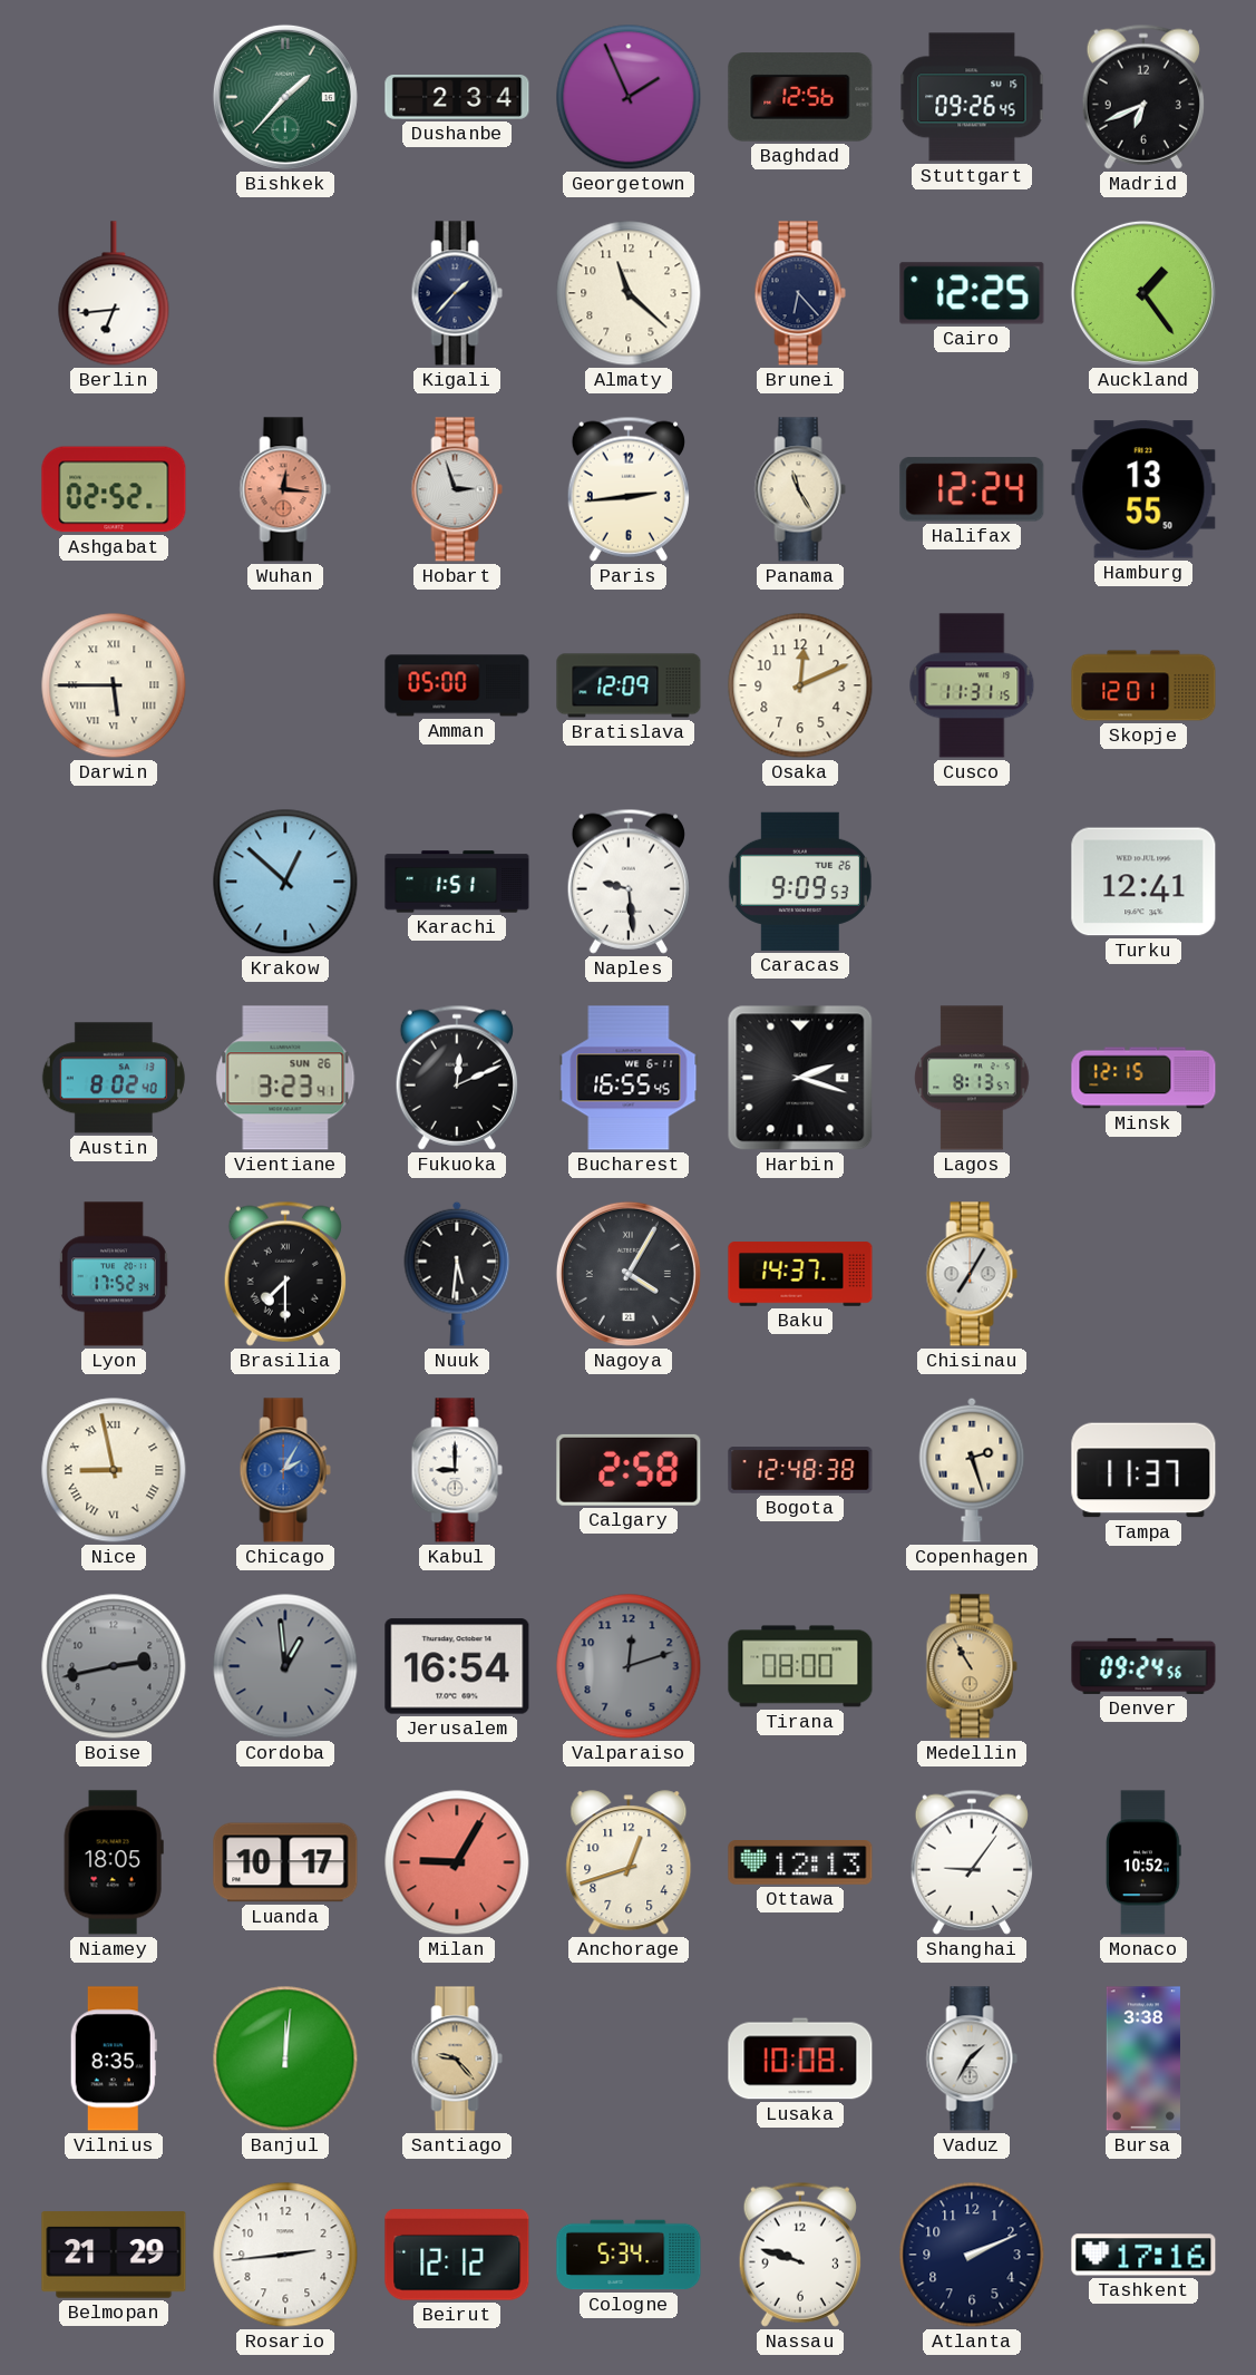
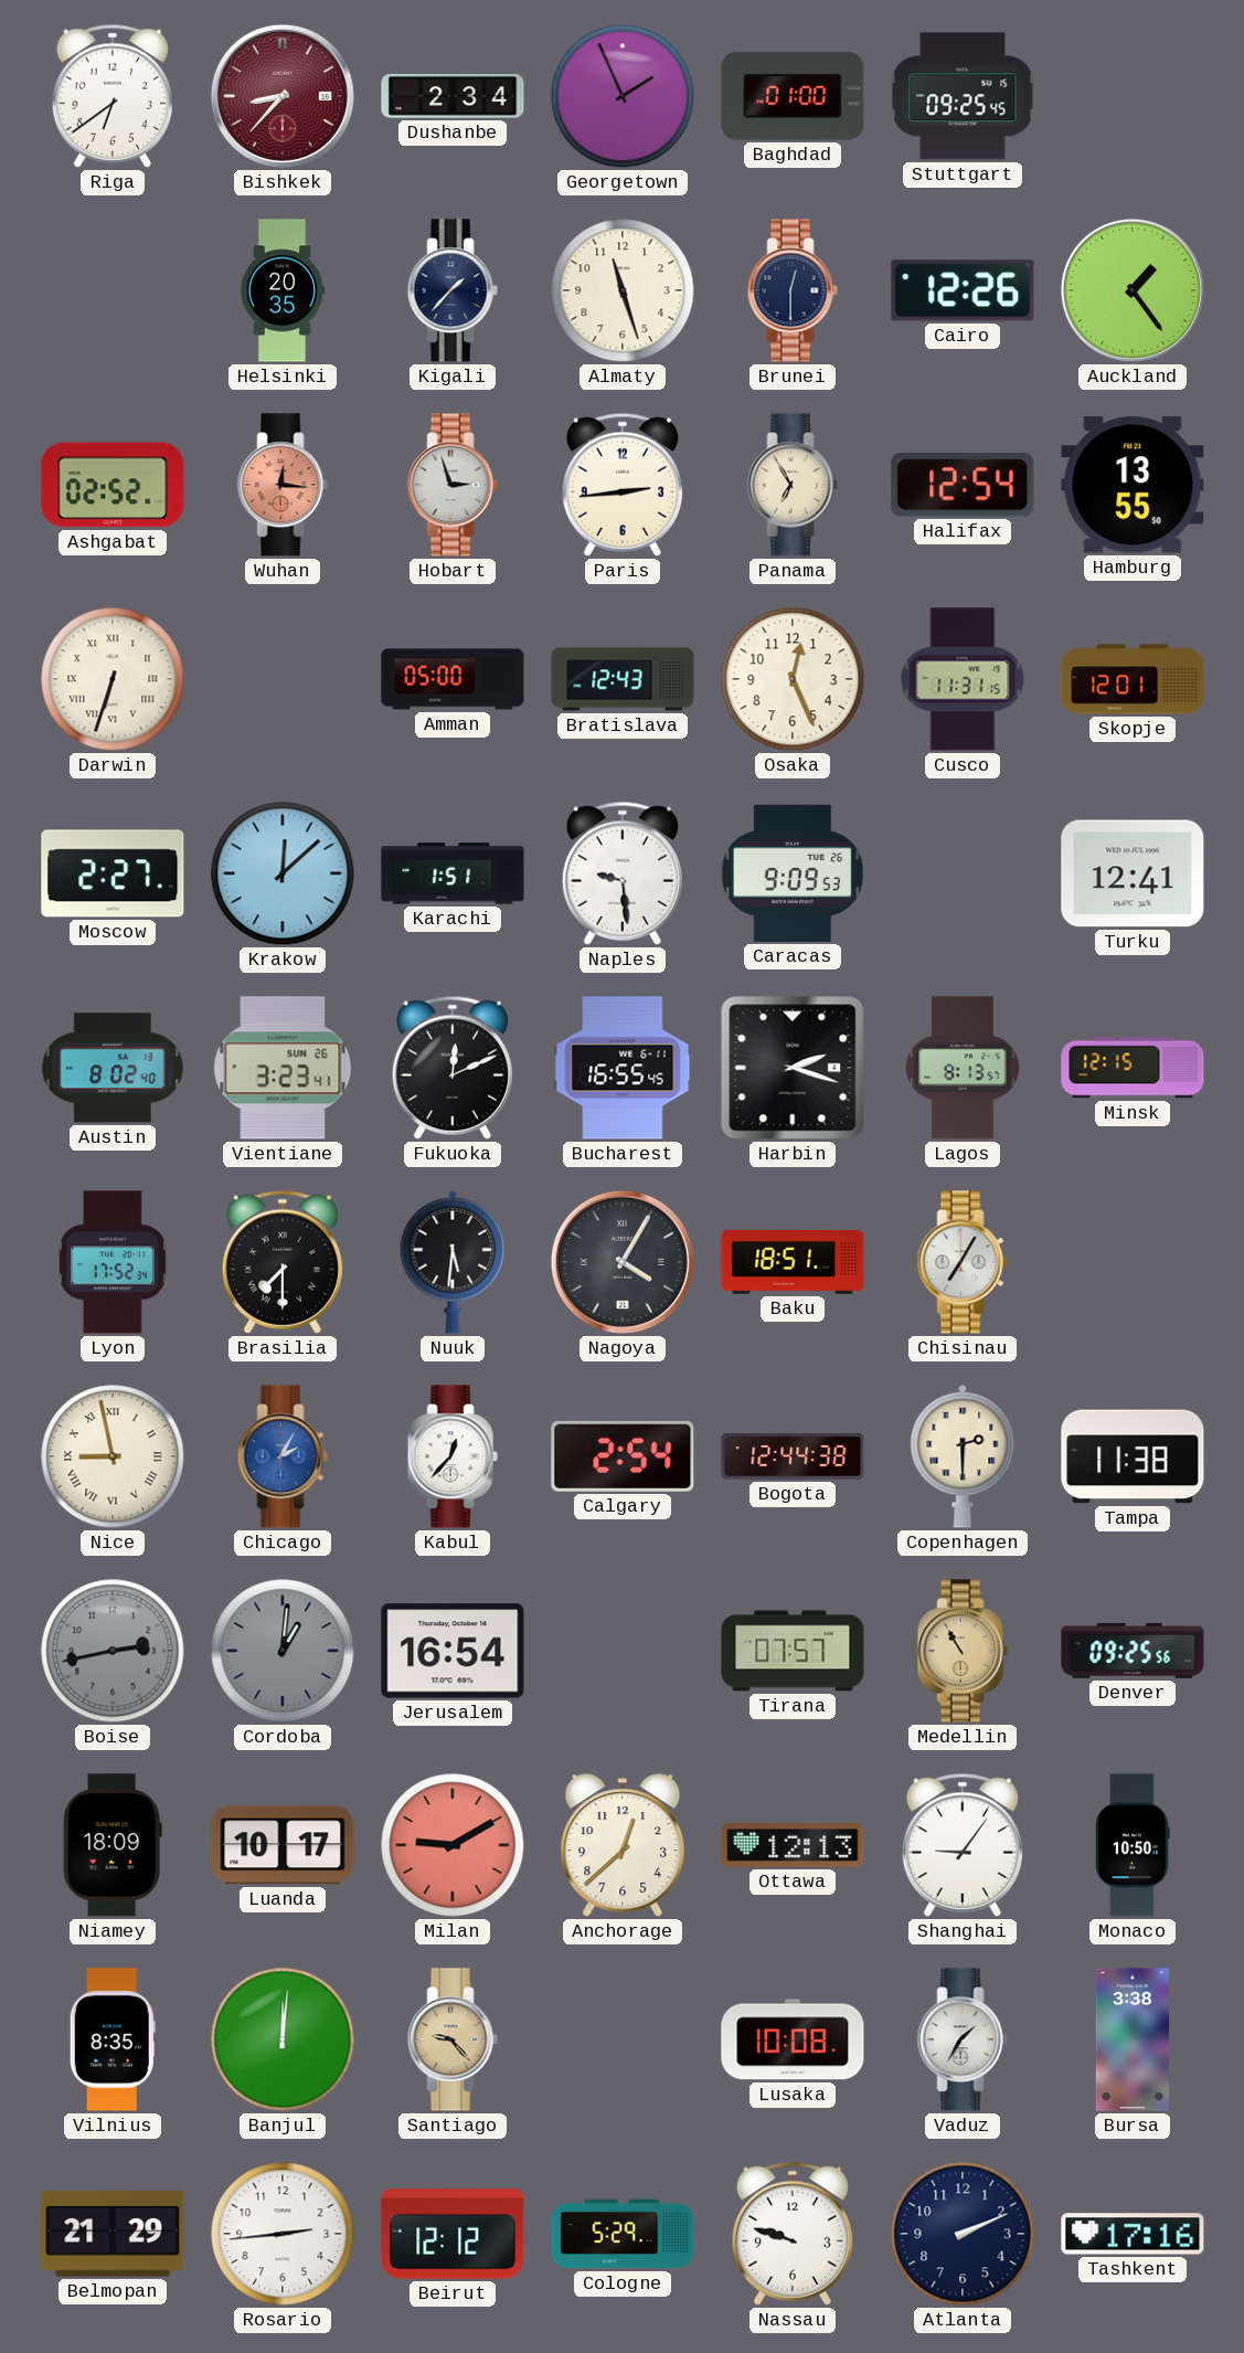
Riga: none -> 6:39
Bishkek: 1:37 -> 8:37
Bishkek dial: green -> burgundy
Baghdad: 12:56 -> 01:00
Stuttgart: 09:26 -> 09:25
Madrid: 6:41 -> none
Berlin: 6:44 -> none
Helsinki: none -> 20:35
Almaty: 11:22 -> 11:27
Brunei: 6:23 -> 12:30
Cairo: 12:25 -> 12:26
Panama: 11:25 -> 6:55
Halifax: 12:24 -> 12:54
Darwin: 5:45 -> 6:33
Bratislava: 12:09 -> 12:43
Osaka: 12:11 -> 12:26
Moscow: none -> 2:27
Krakow: 12:52 -> 12:08
Baku: 14:37 -> 18:51
Kabul: 9:00 -> 12:37
Calgary: 2:58 -> 2:54
Bogota: 12:48 -> 12:44
Copenhagen: 2:27 -> 2:30
Tampa: 11:37 -> 11:38
Cordoba: 12:59 -> 1:01
Valparaiso: 12:12 -> none
Tirana: 08:00 -> 07:57
Denver: 09:24 -> 09:25
Niamey: 18:05 -> 18:09
Milan: 9:05 -> 9:10
Anchorage: 12:42 -> 12:38
Monaco: 10:52 -> 10:50
Cologne: 5:34 -> 5:29
